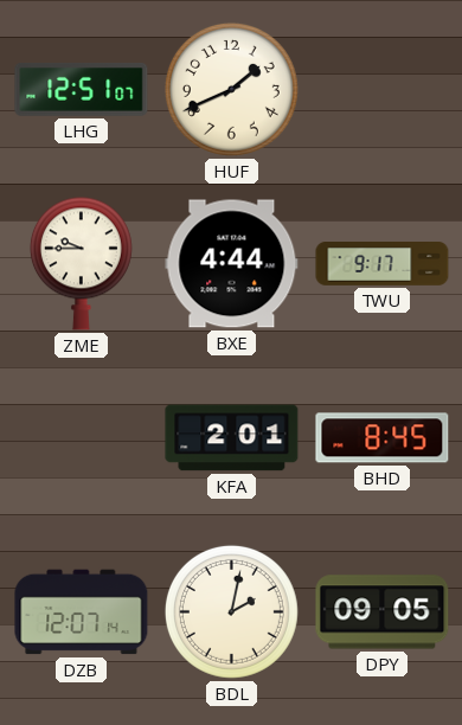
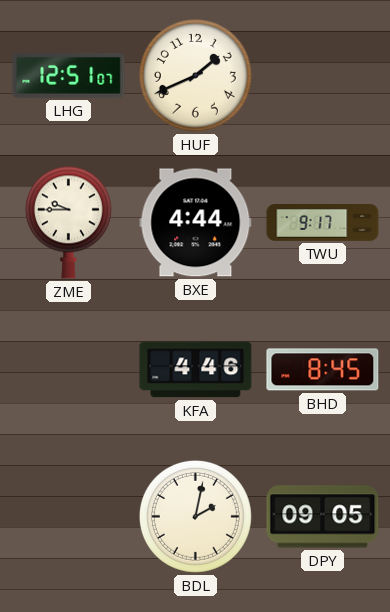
KFA: 2:01 -> 4:46
DZB: 12:07 -> none
